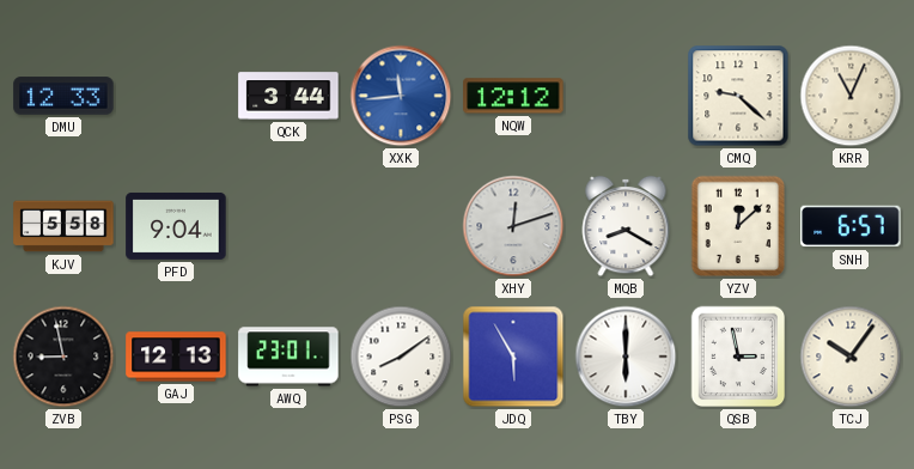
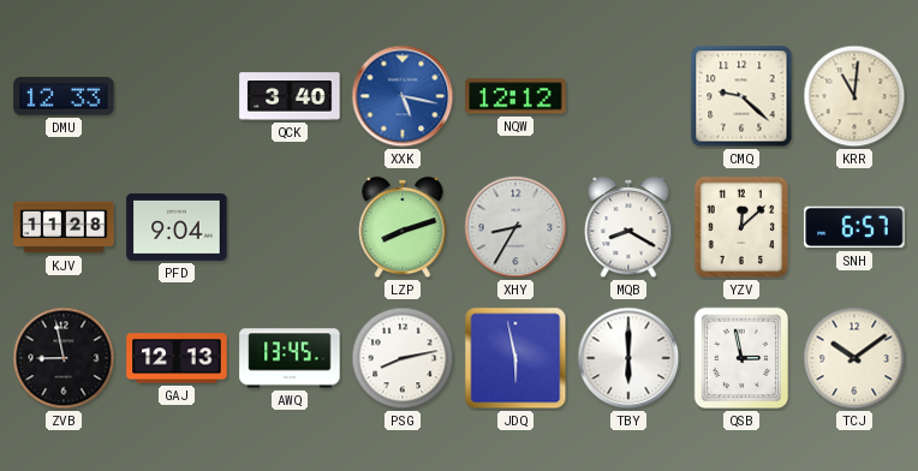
QCK: 3:44 -> 3:40
XXK: 11:44 -> 5:17
KRR: 11:04 -> 11:01
KJV: 5:58 -> 11:28
LZP: none -> 8:12
XHY: 12:12 -> 8:35
AWQ: 23:01 -> 13:45
PSG: 8:09 -> 8:13
JDQ: 5:55 -> 5:58
TCJ: 10:06 -> 10:09
